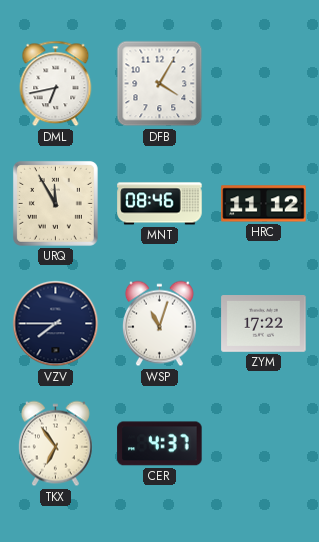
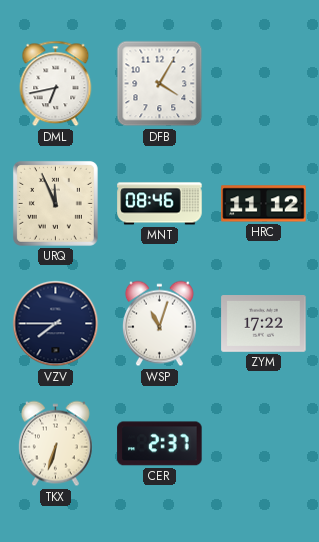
URQ: 11:55 -> 11:56
TKX: 6:54 -> 6:33
CER: 4:37 -> 2:37
